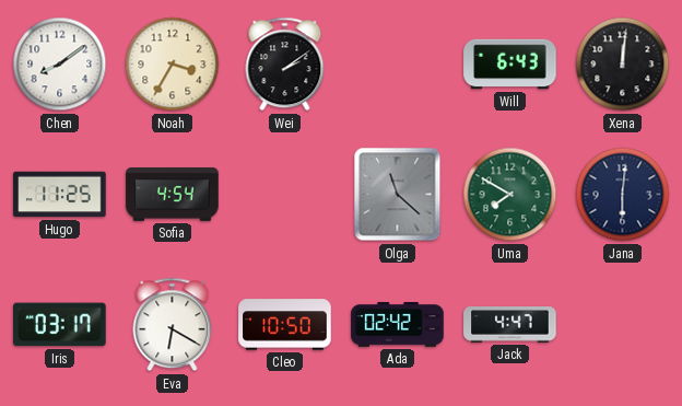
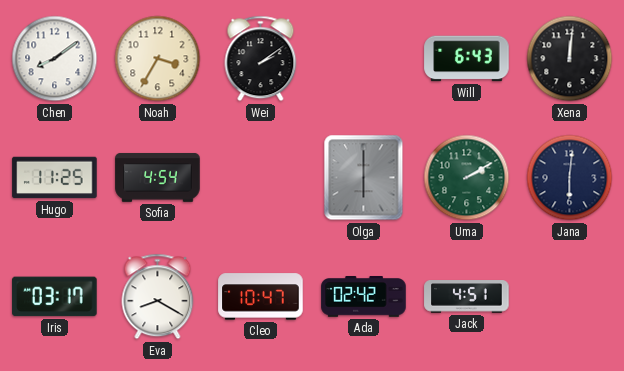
Olga: 11:22 -> 6:00
Uma: 7:50 -> 2:10
Eva: 6:20 -> 8:20
Cleo: 10:50 -> 10:47
Jack: 4:47 -> 4:51
